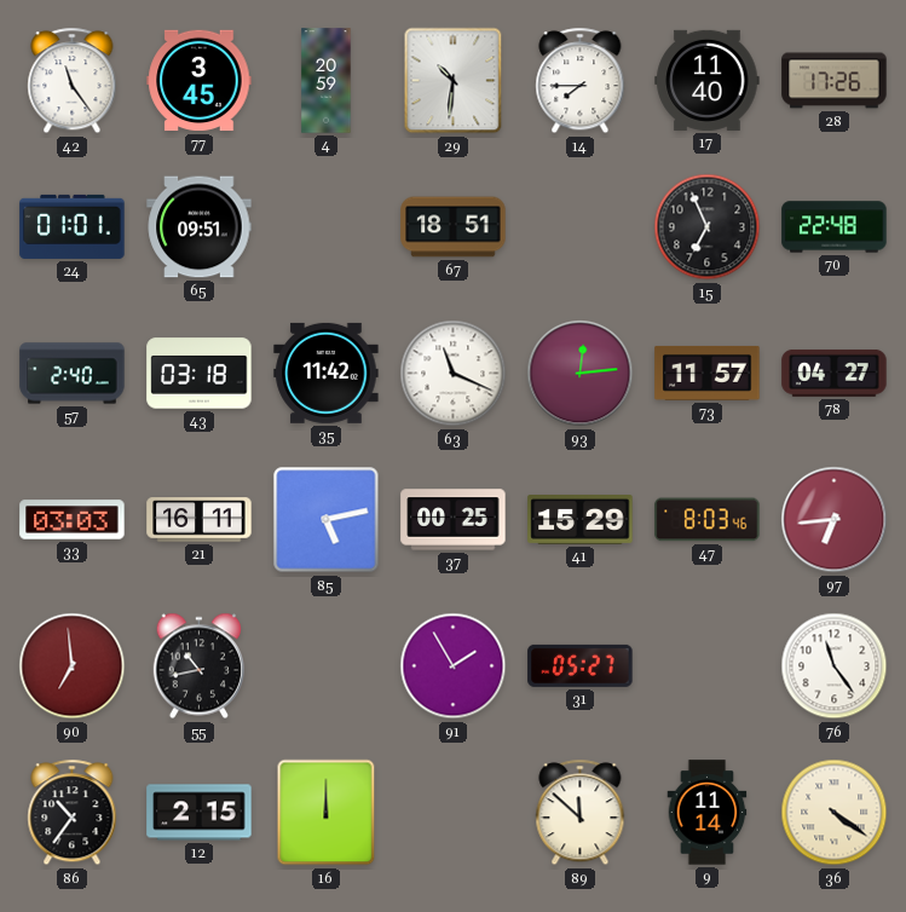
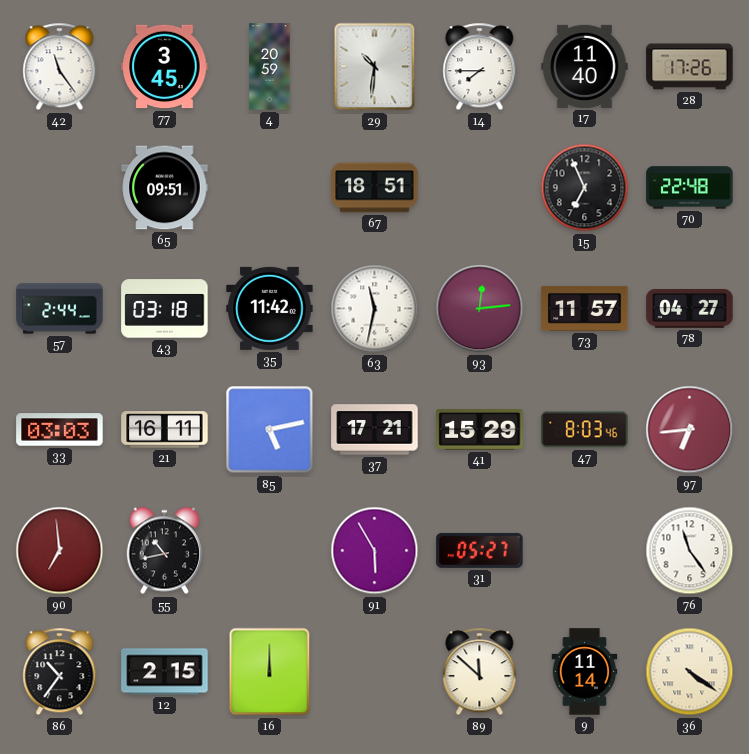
24: 01:01 -> none
57: 2:40 -> 2:44
63: 11:19 -> 11:32
37: 00:25 -> 17:21
91: 1:55 -> 5:55
